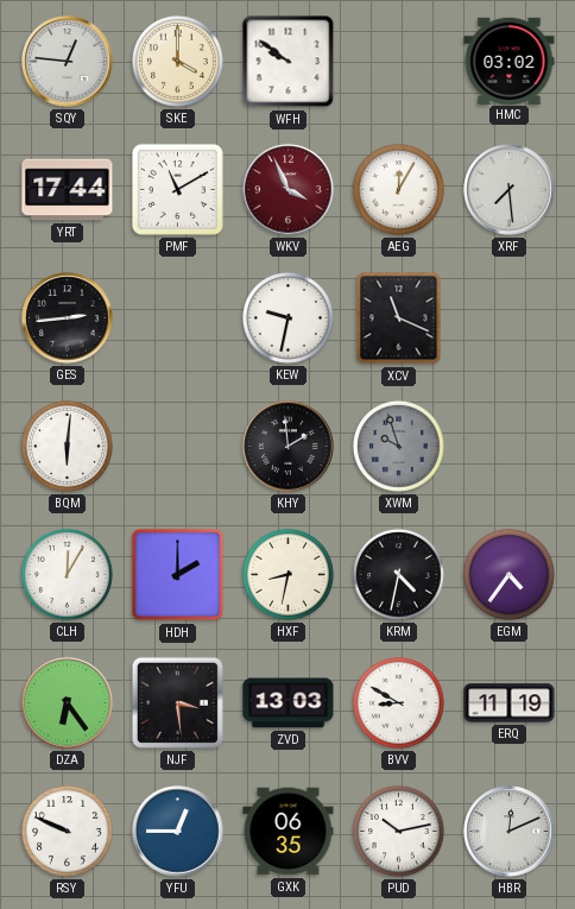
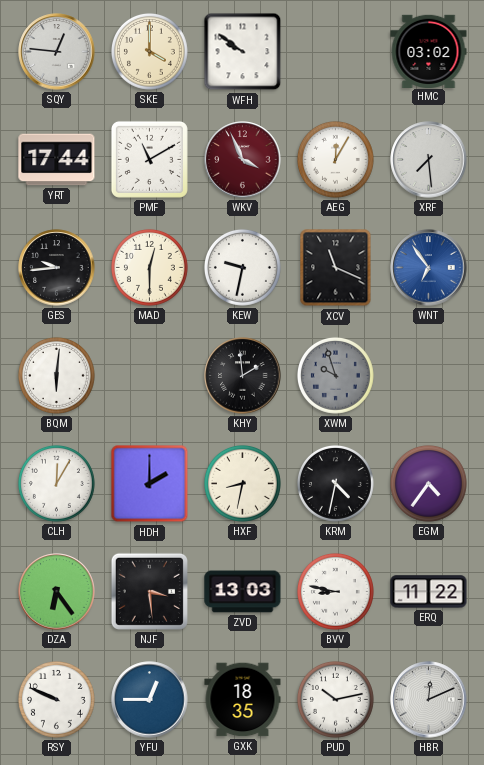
GES: 2:44 -> 9:44
MAD: none -> 12:30
WNT: none -> 6:54
BVV: 8:50 -> 8:47
ERQ: 11:19 -> 11:22
GXK: 06:35 -> 18:35
